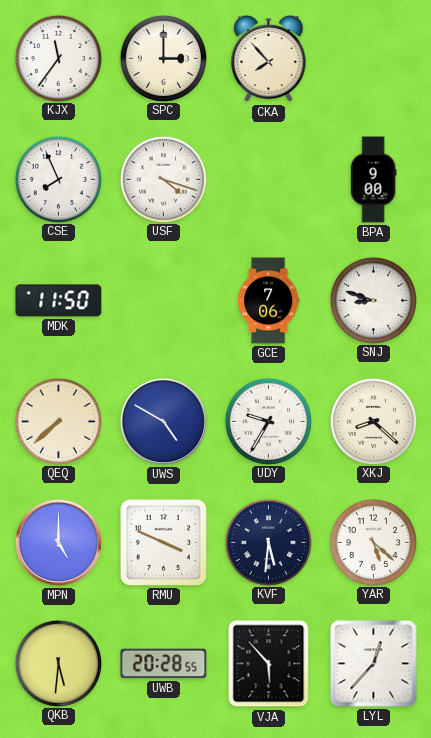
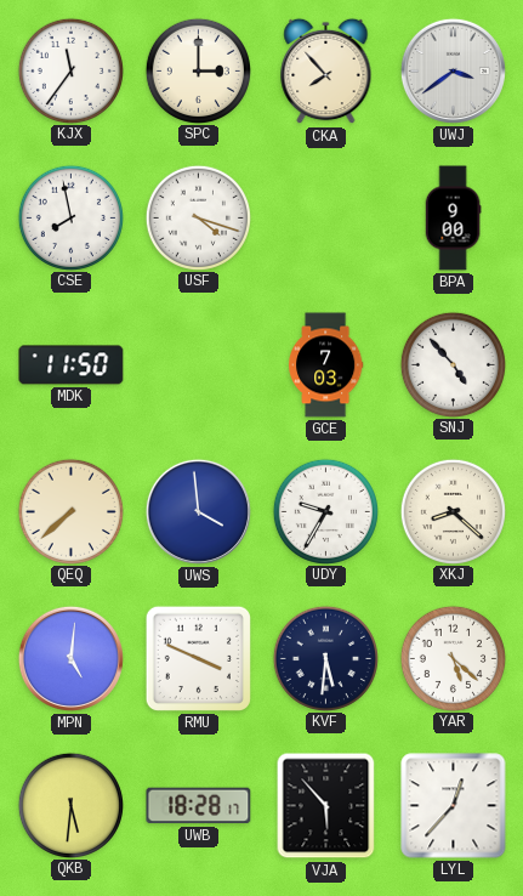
UWJ: none -> 3:39
CSE: 7:56 -> 7:58
GCE: 7:06 -> 7:03
SNJ: 8:48 -> 4:53
UWS: 4:50 -> 3:59
MPN: 5:00 -> 5:01
UWB: 20:28 -> 18:28
